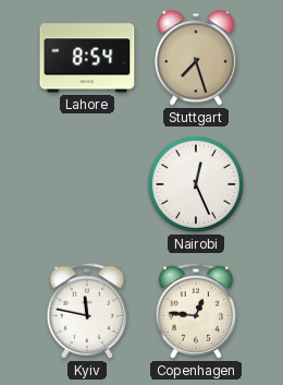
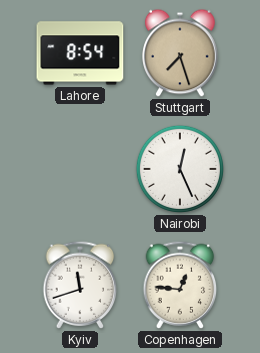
Kyiv: 11:47 -> 11:42
